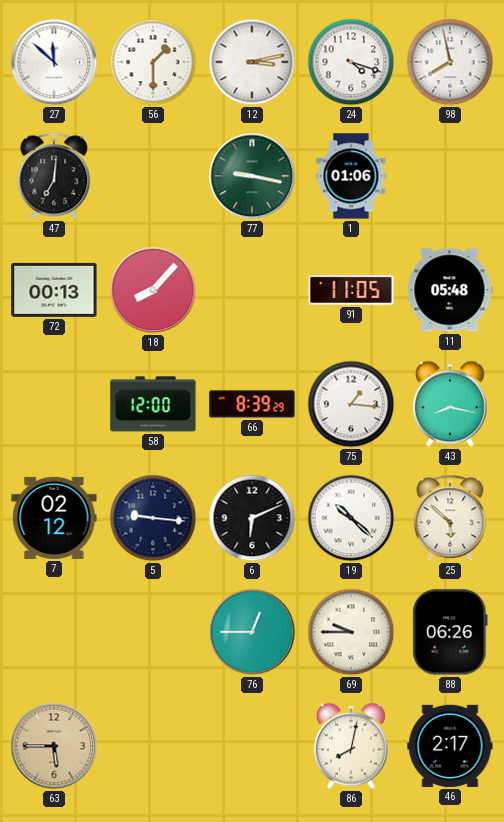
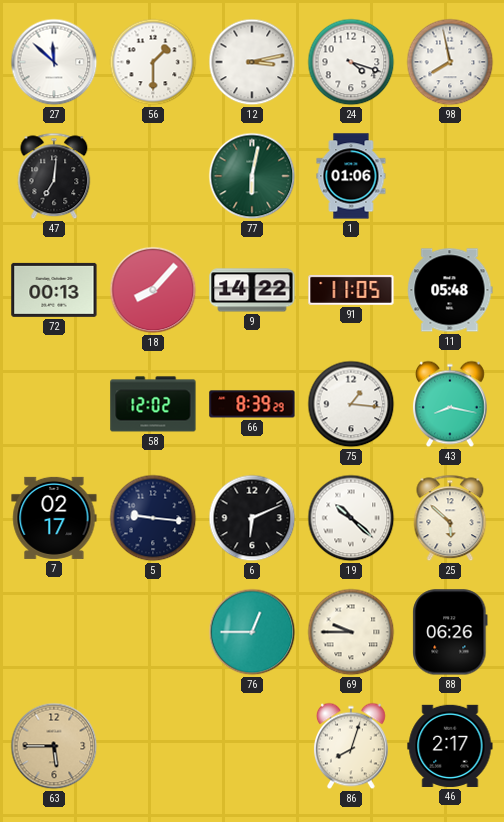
77: 9:17 -> 6:02
9: none -> 14:22
58: 12:00 -> 12:02
7: 02:12 -> 02:17
86: 8:02 -> 8:03
